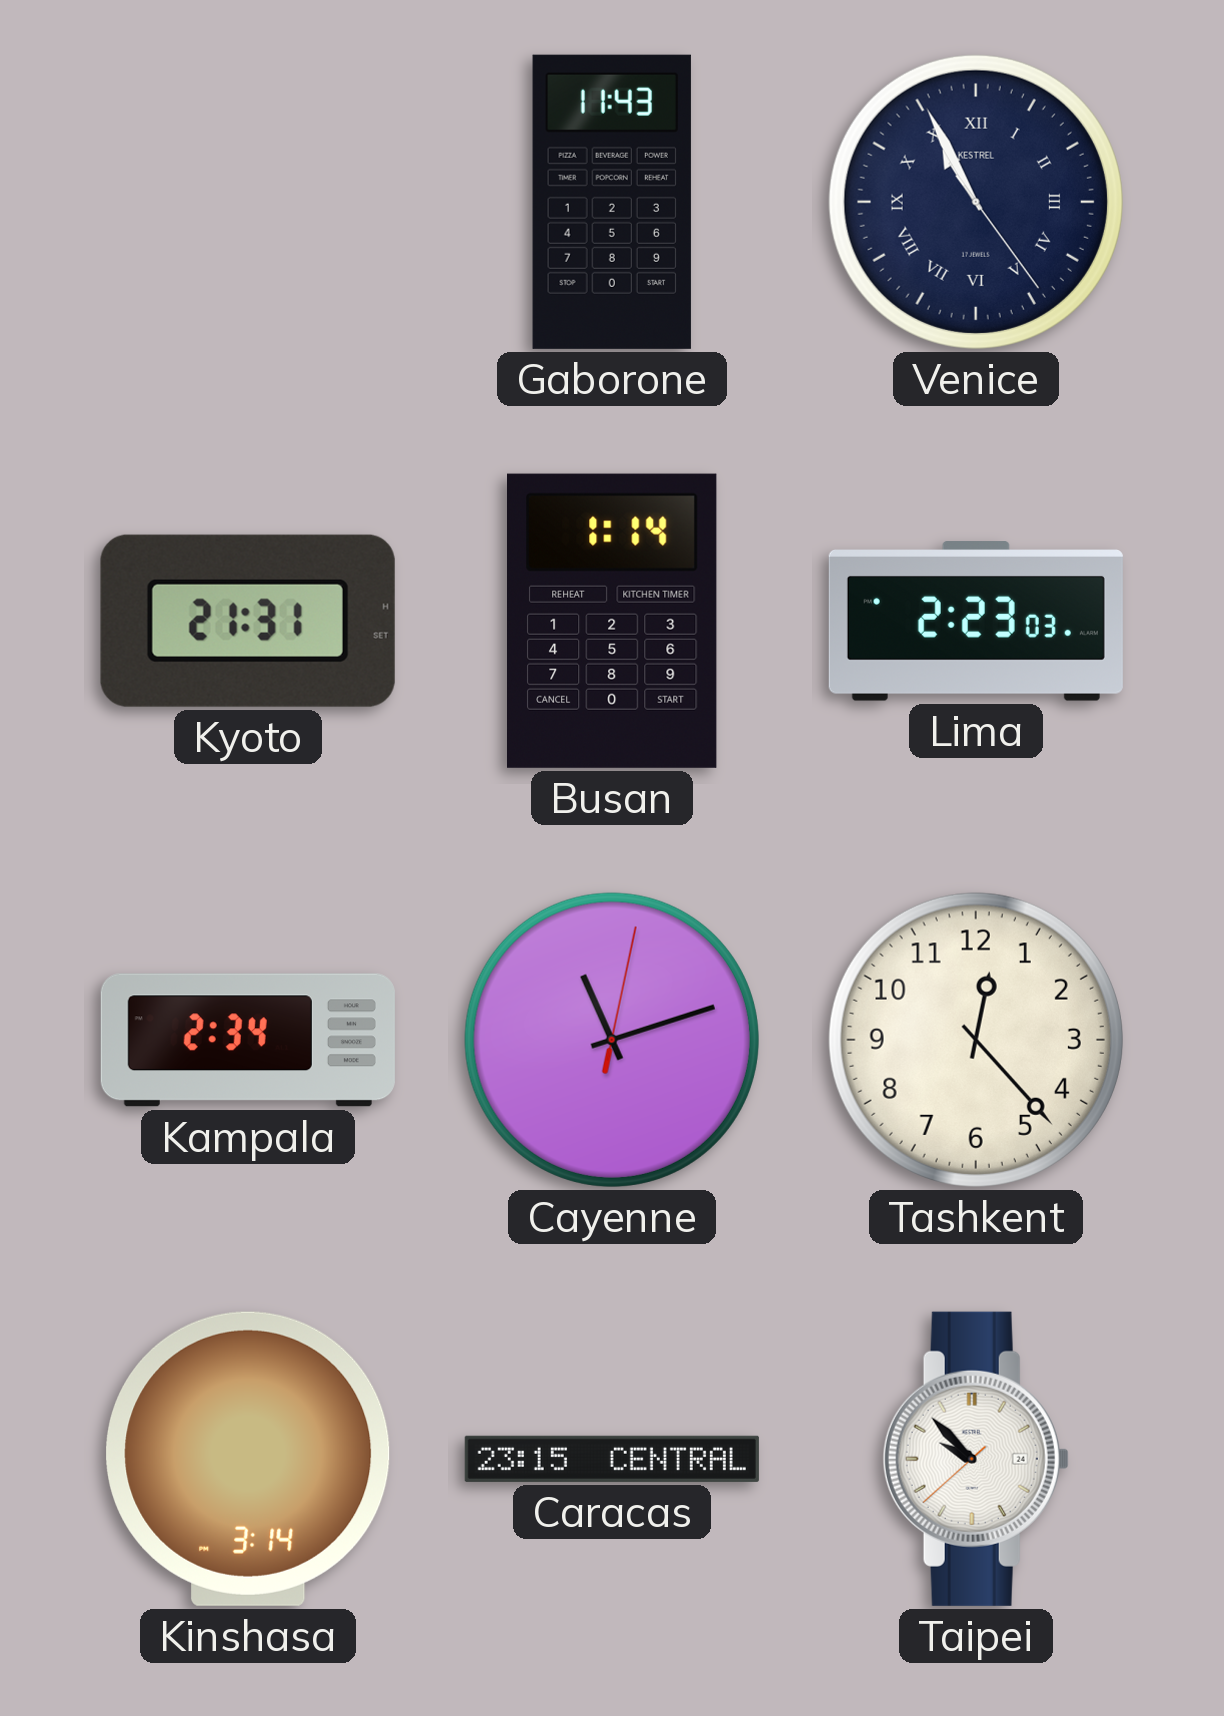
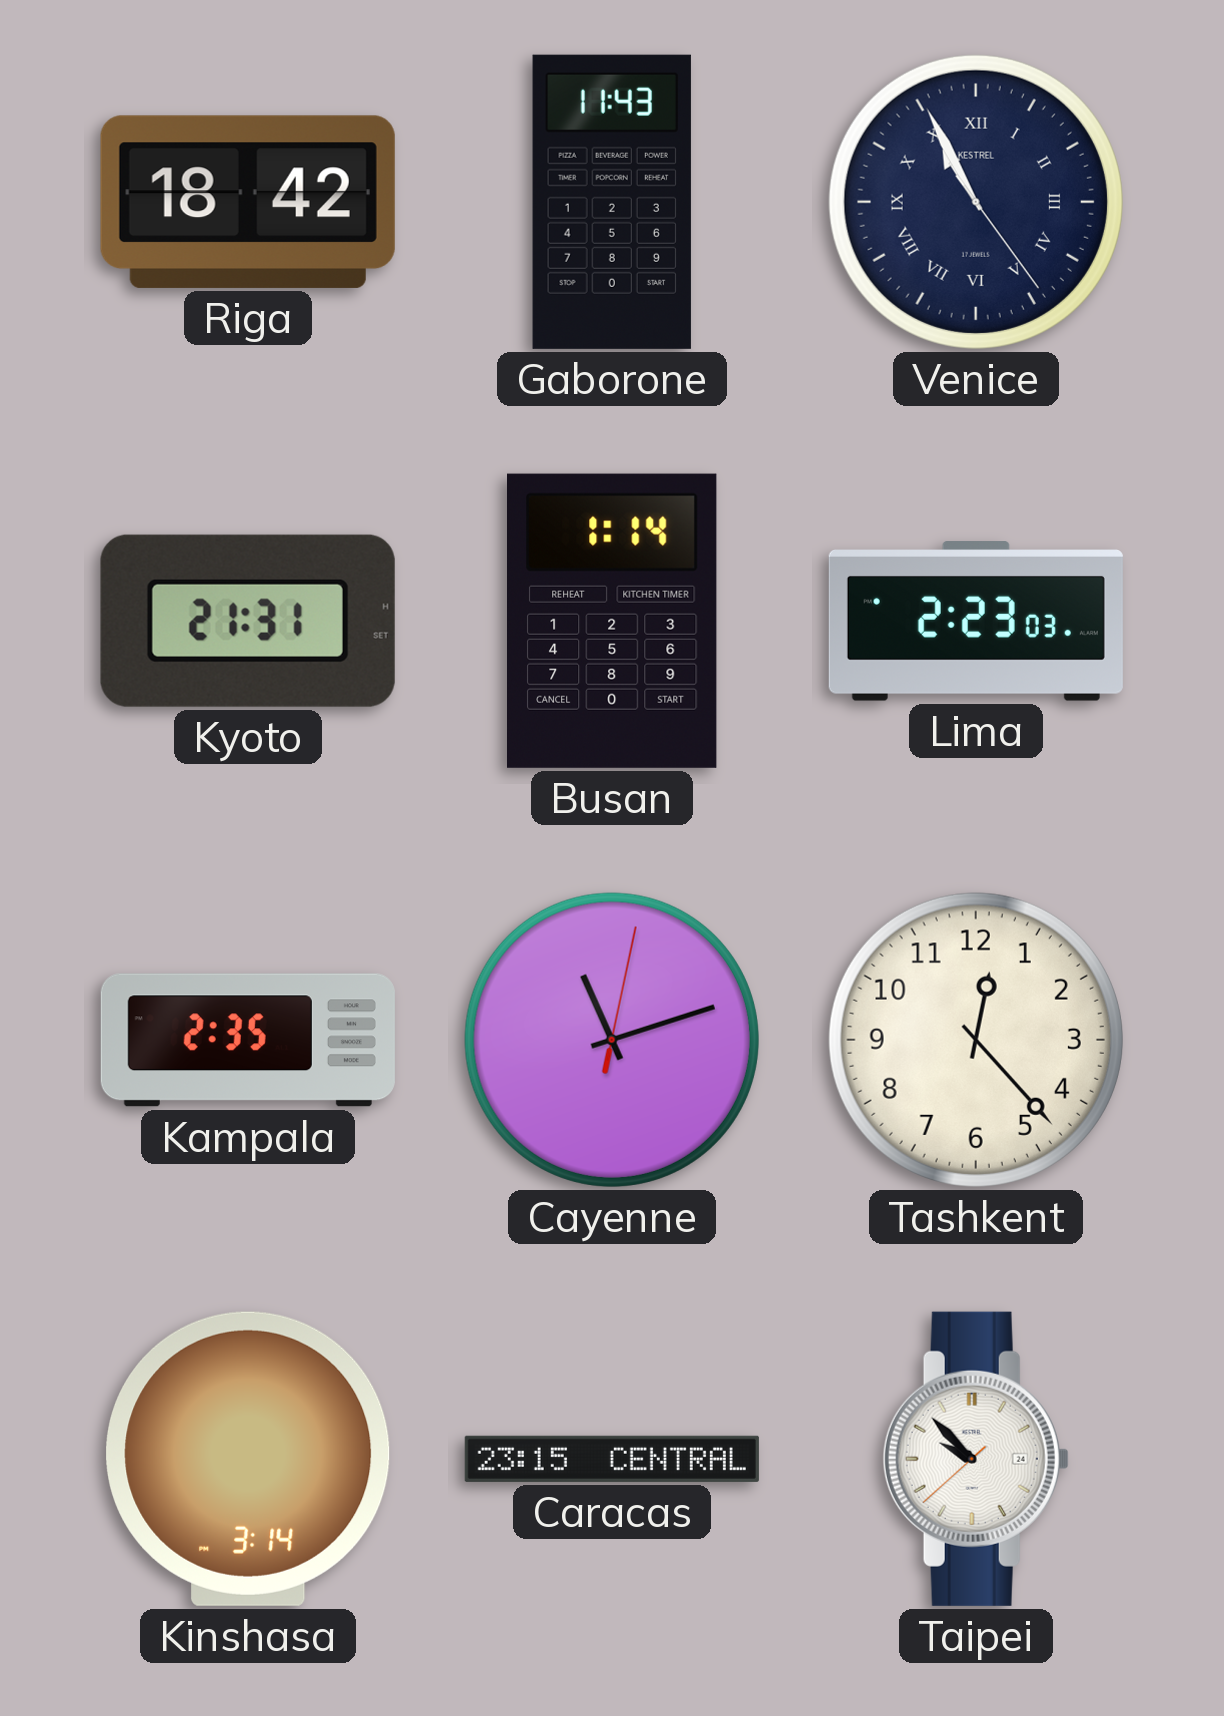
Riga: none -> 18:42
Kampala: 2:34 -> 2:35
